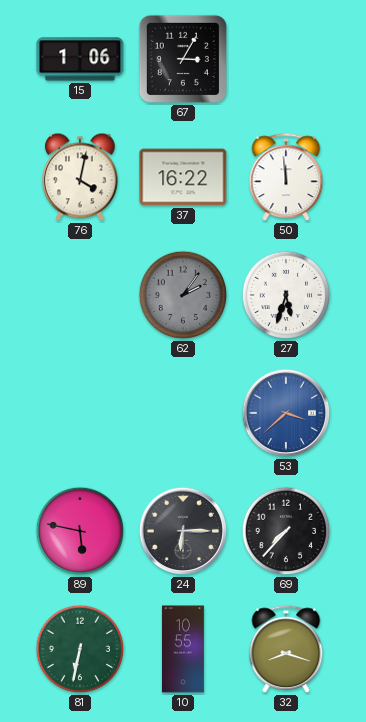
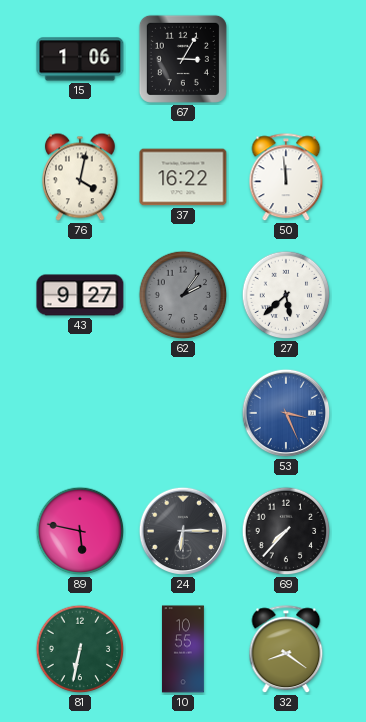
43: none -> 9:27
27: 5:33 -> 5:38
53: 3:38 -> 3:26
32: 8:18 -> 8:21
